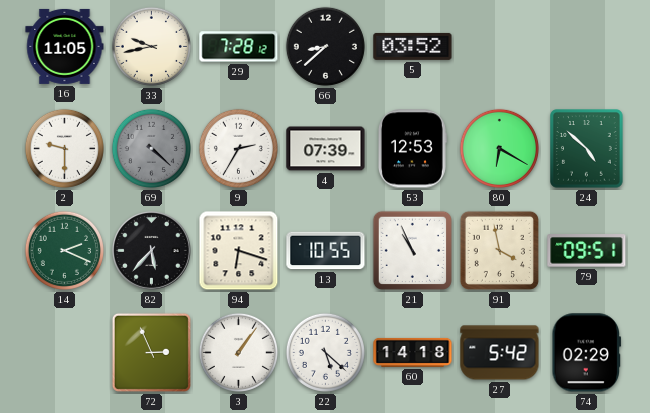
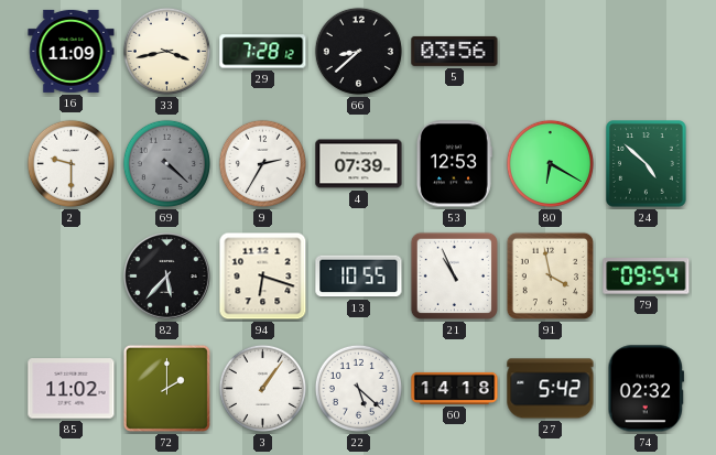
16: 11:05 -> 11:09
33: 9:43 -> 3:43
5: 03:52 -> 03:56
14: 2:19 -> none
79: 09:51 -> 09:54
85: none -> 11:02
72: 2:56 -> 2:00
74: 02:29 -> 02:32
